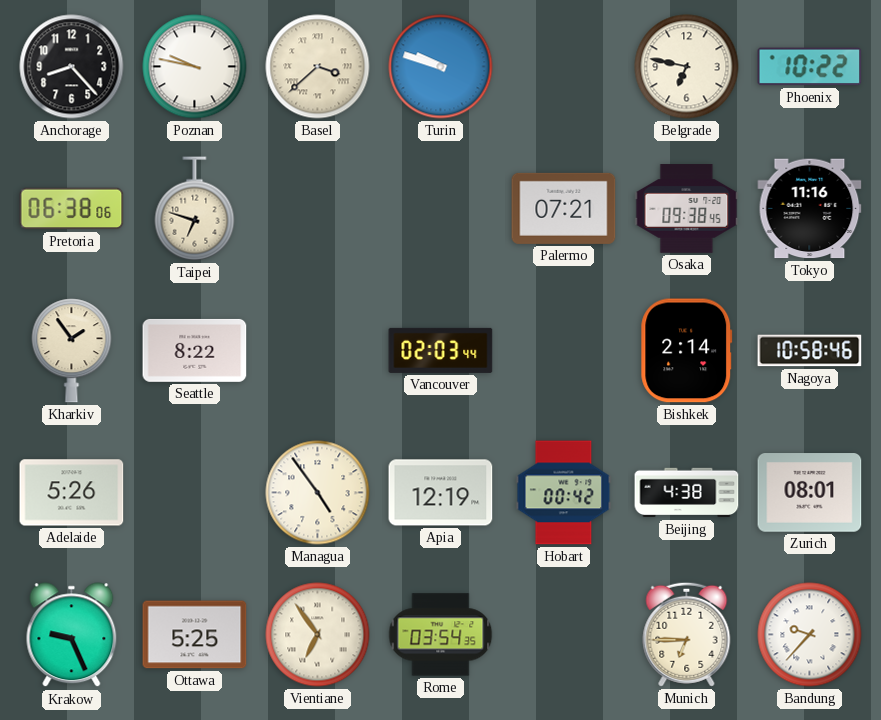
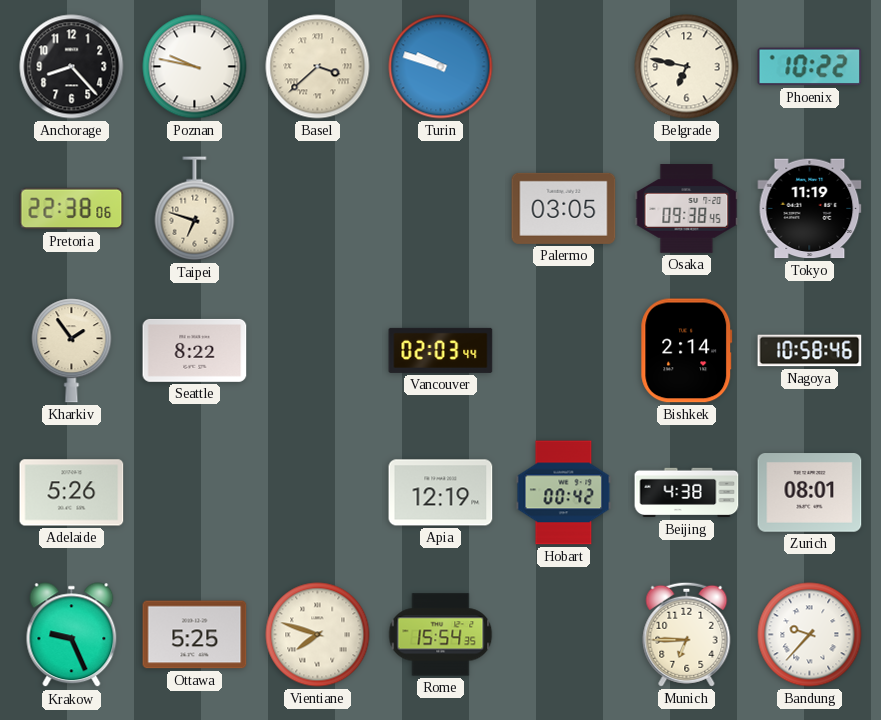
Pretoria: 06:38 -> 22:38
Palermo: 07:21 -> 03:05
Tokyo: 11:16 -> 11:19
Managua: 4:54 -> none
Vientiane: 6:54 -> 7:48
Rome: 03:54 -> 15:54
